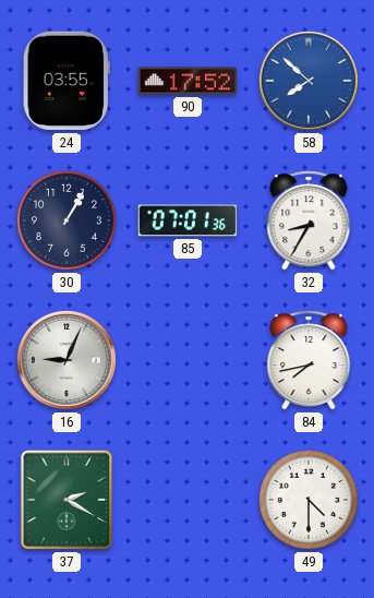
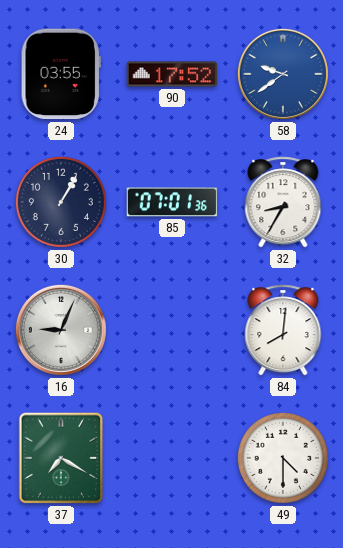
58: 7:52 -> 9:39
84: 7:43 -> 8:01
37: 2:20 -> 7:20
